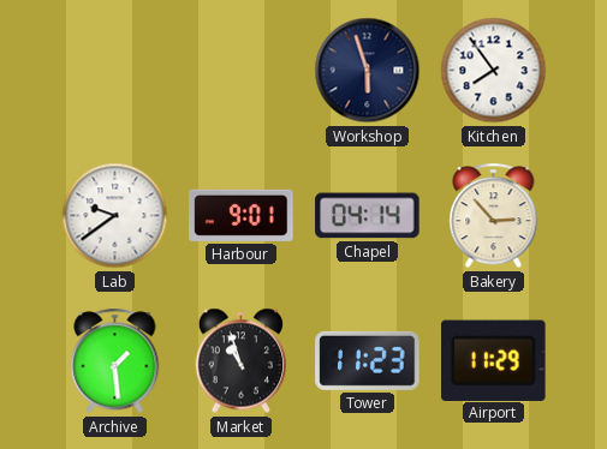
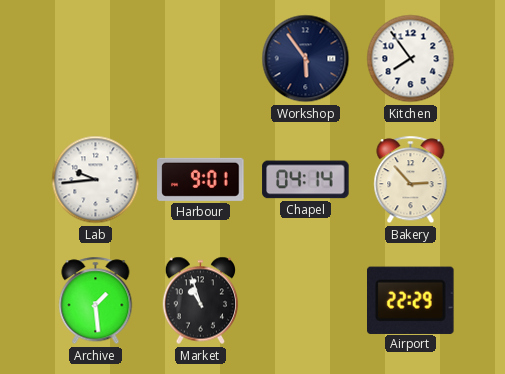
Workshop: 5:57 -> 5:54
Lab: 9:39 -> 9:44
Tower: 11:23 -> none
Airport: 11:29 -> 22:29
